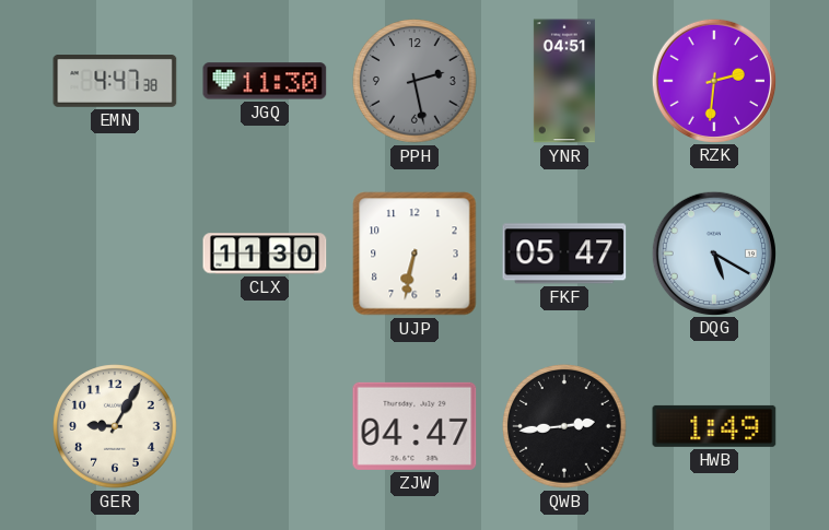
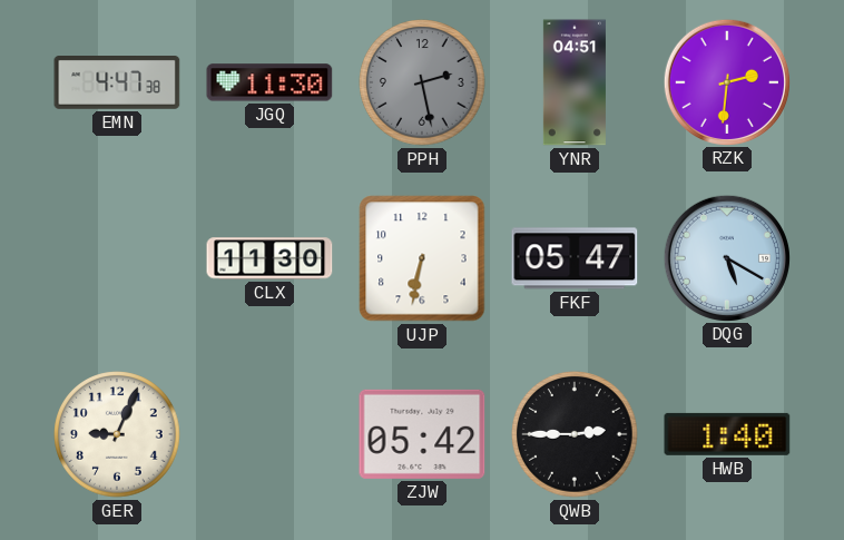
GER: 9:05 -> 9:04
ZJW: 04:47 -> 05:42
QWB: 2:44 -> 2:45
HWB: 1:49 -> 1:40
